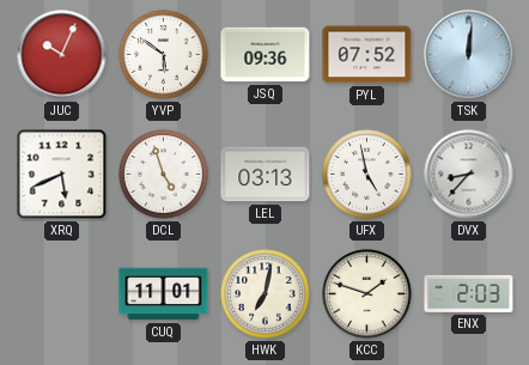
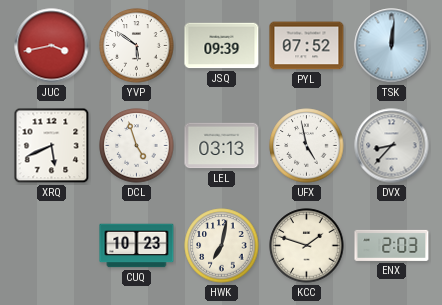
JUC: 10:04 -> 3:43
JSQ: 09:36 -> 09:39
CUQ: 11:01 -> 10:23
